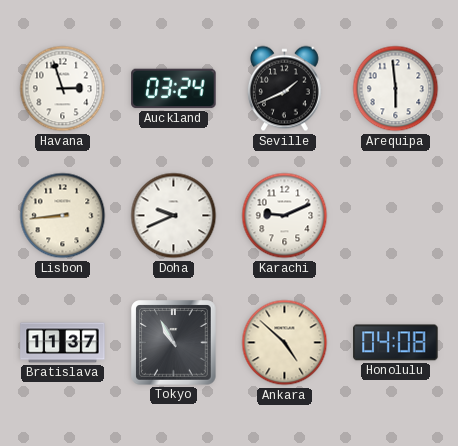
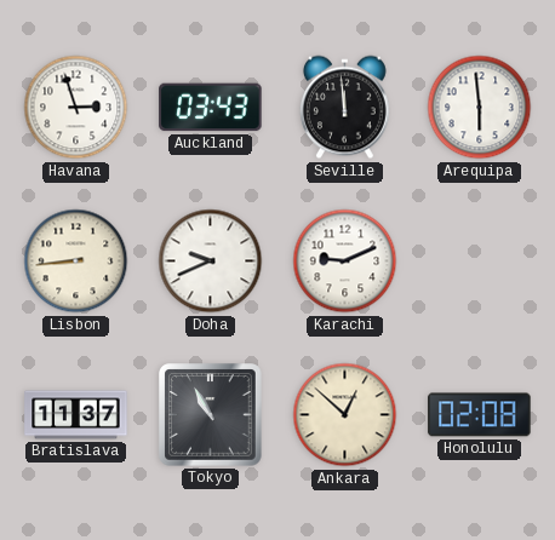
Auckland: 03:24 -> 03:43
Seville: 1:41 -> 11:59
Ankara: 4:52 -> 12:52
Honolulu: 04:08 -> 02:08
